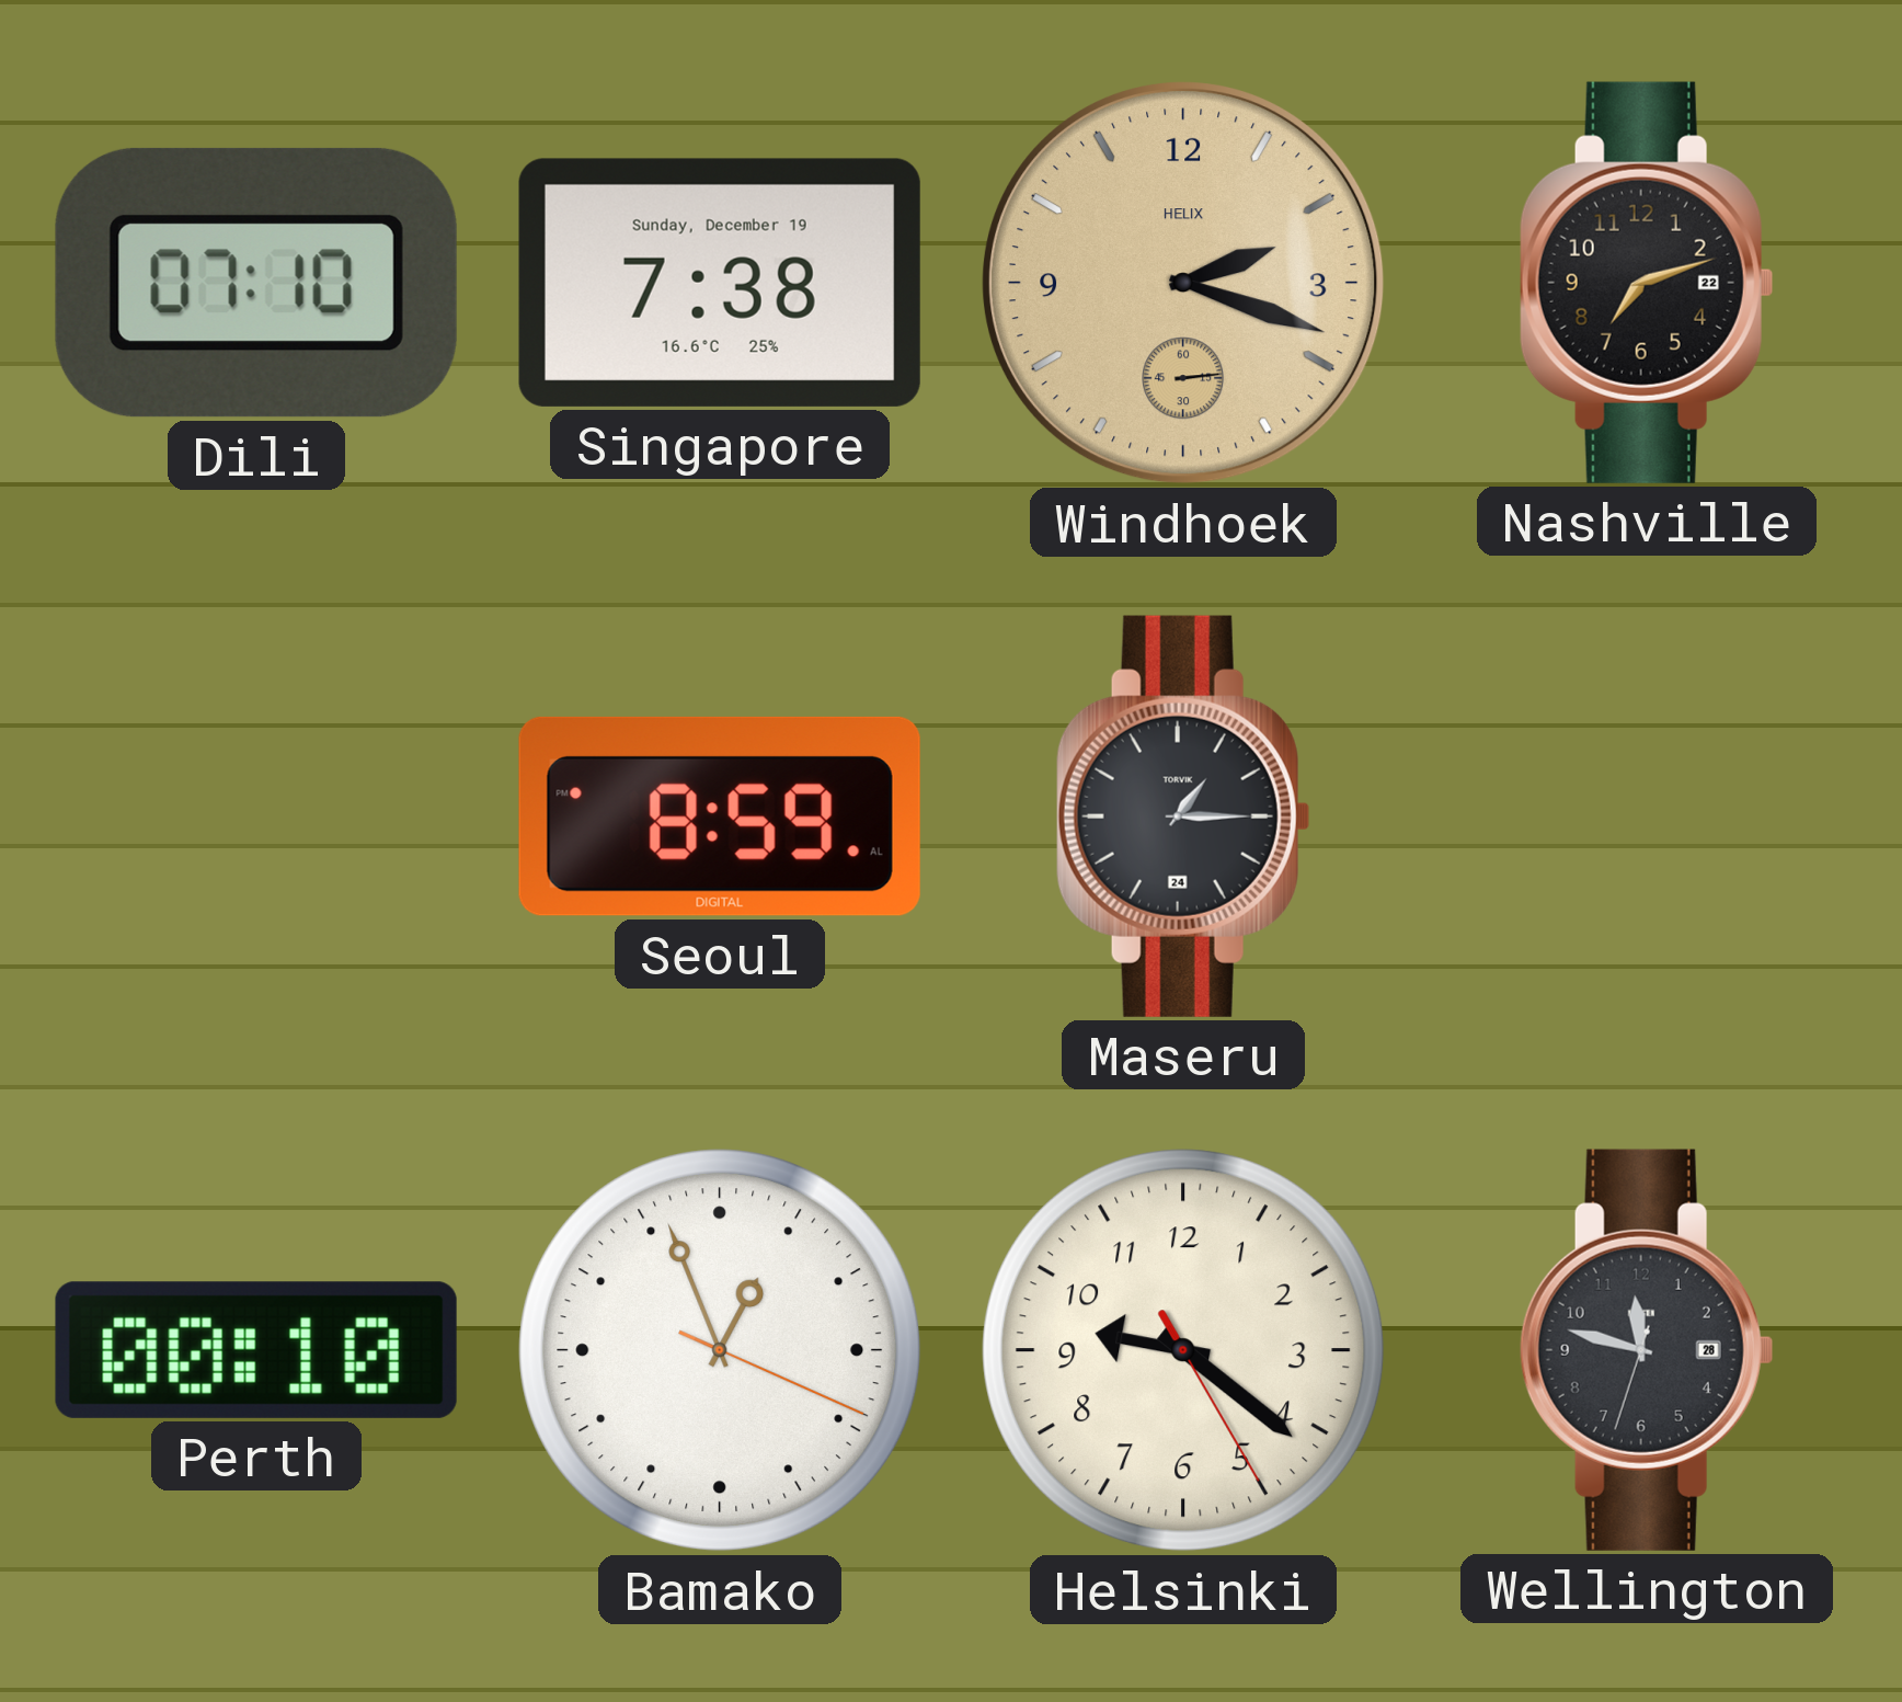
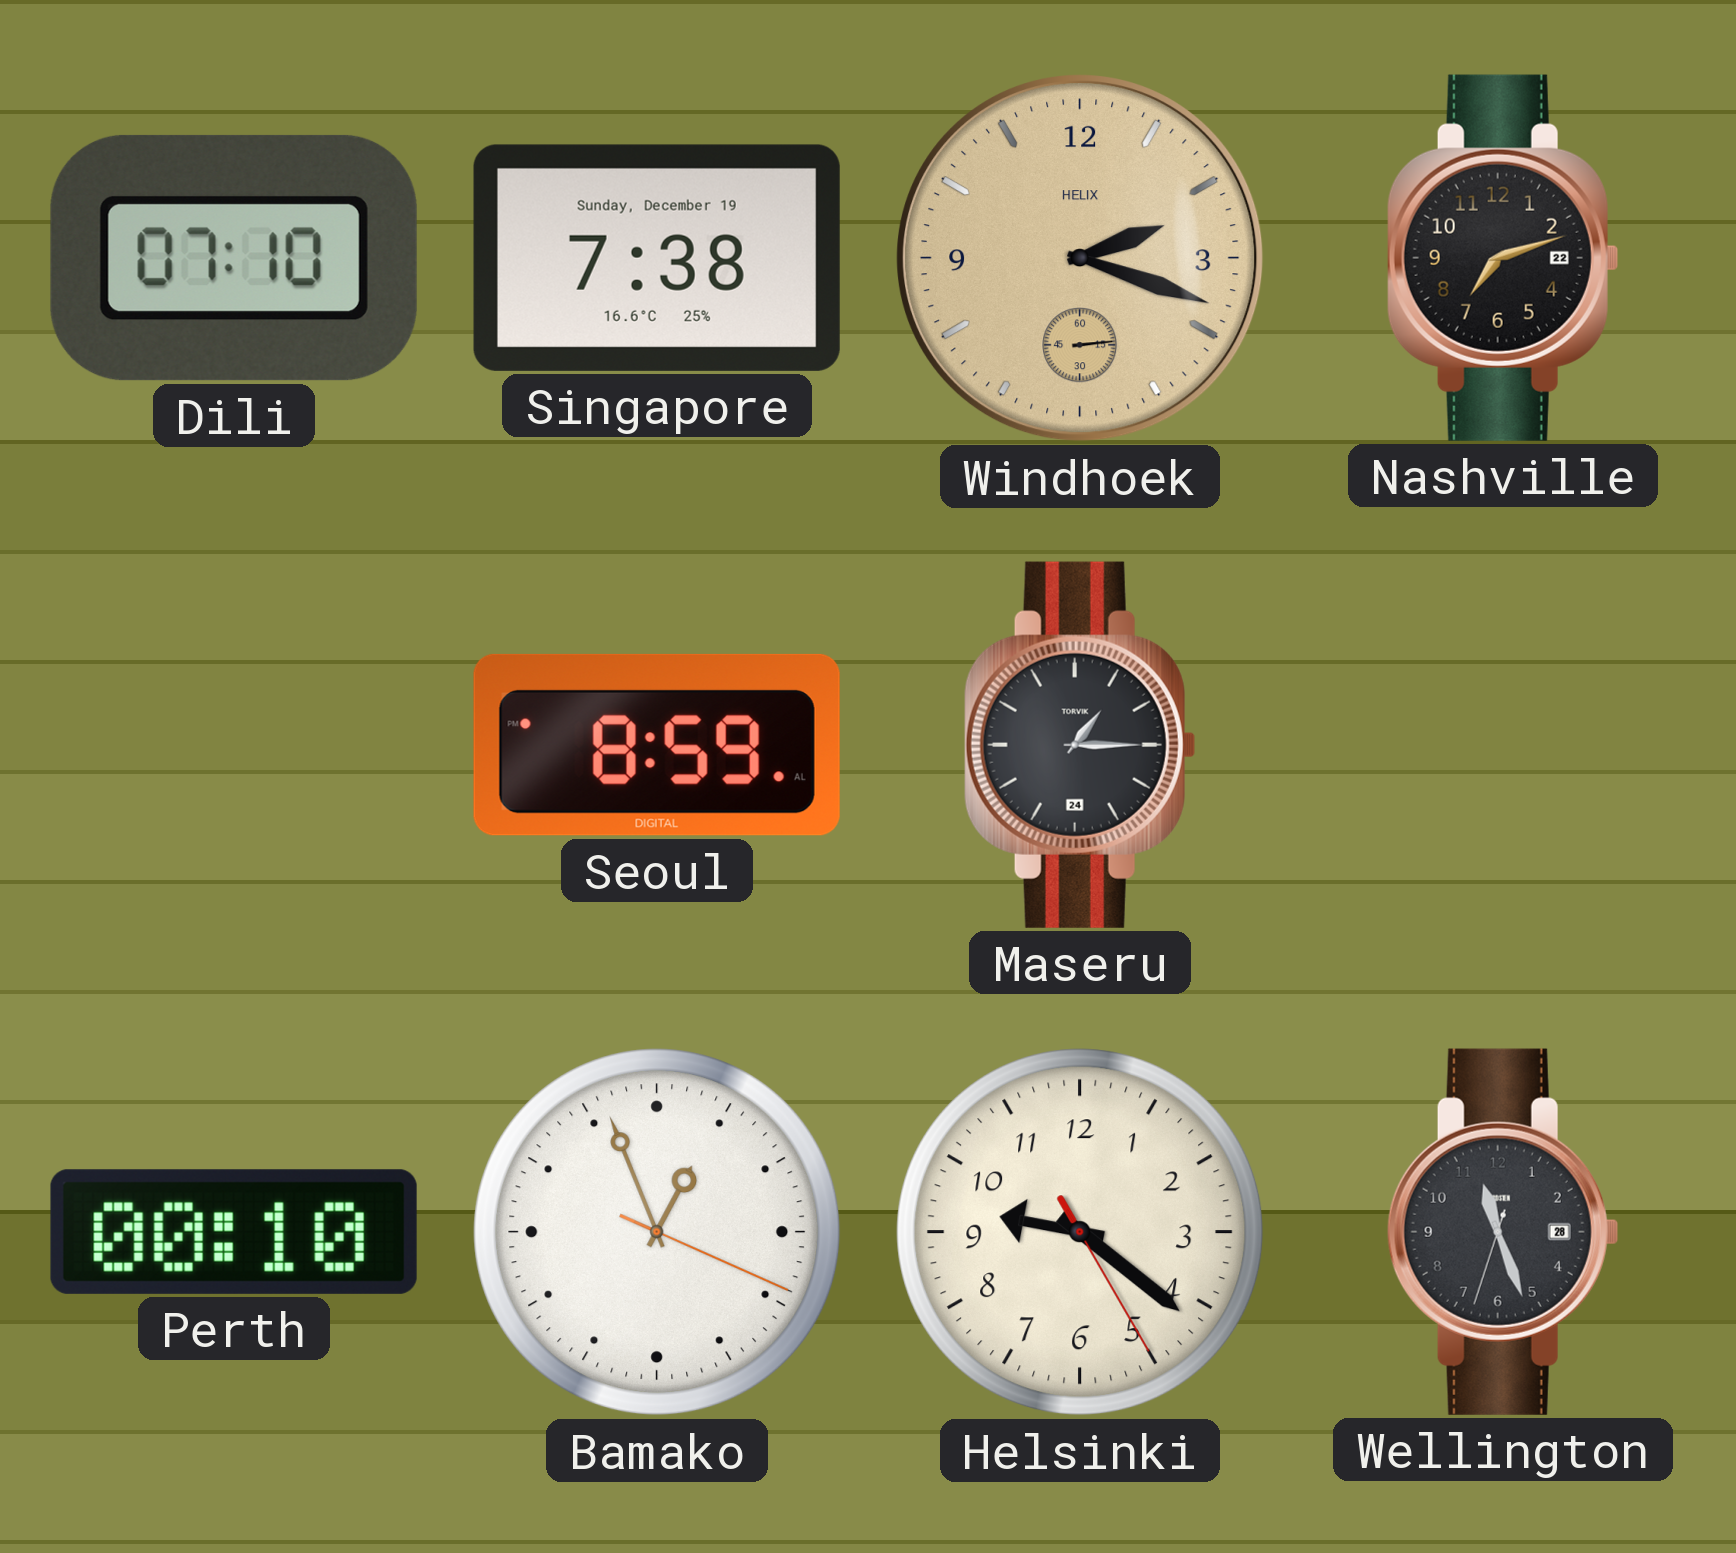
Wellington: 11:47 -> 11:26
